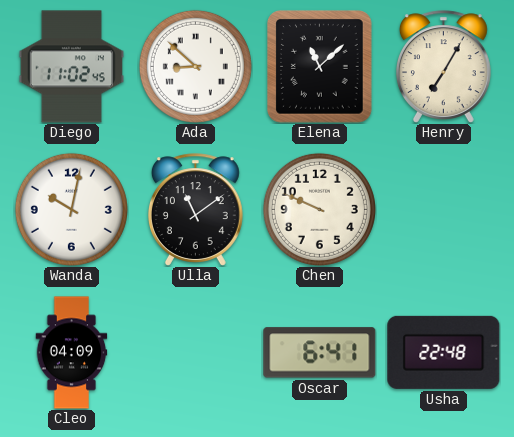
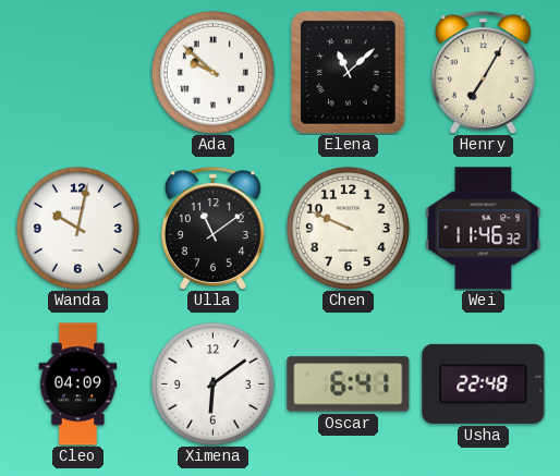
Diego: 11:02 -> none
Ada: 8:52 -> 9:52
Wei: none -> 11:46
Ximena: none -> 6:09
